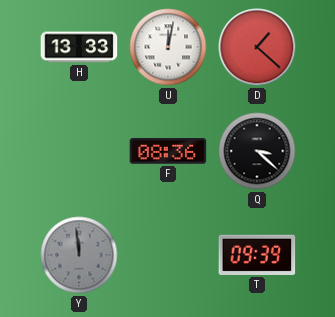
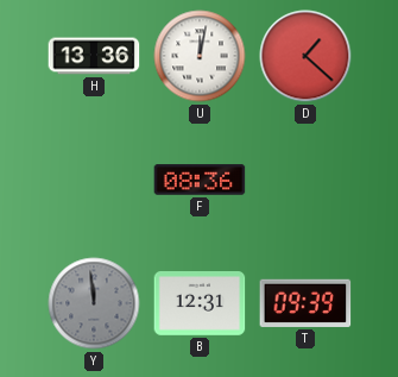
H: 13:33 -> 13:36
Q: 3:22 -> none
B: none -> 12:31
